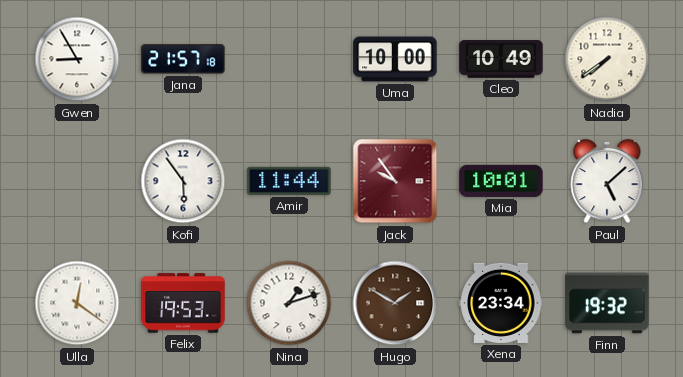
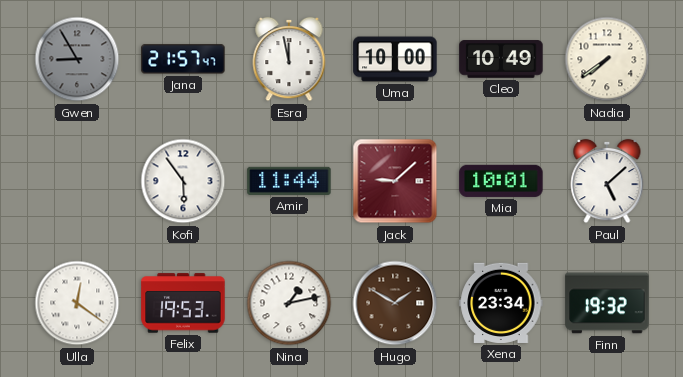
Gwen dial: white -> grey
Jana: 21:57:18 -> 21:57:47
Esra: none -> 11:58
Jack: 9:54 -> 9:08
Nina: 1:12 -> 1:13
